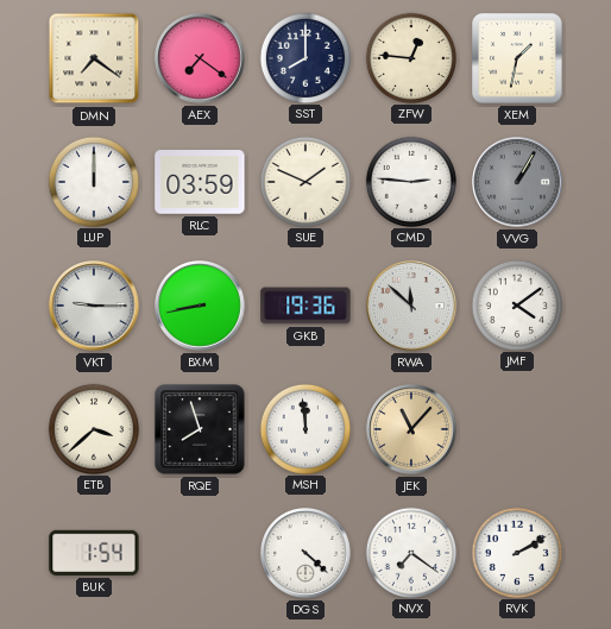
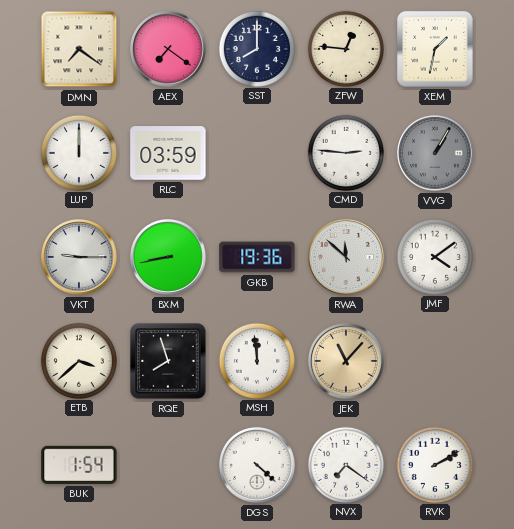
SUE: 1:49 -> none
